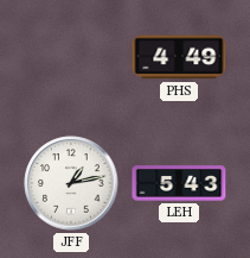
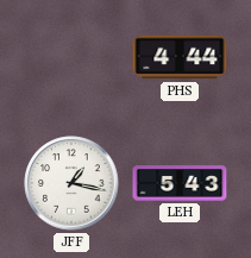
PHS: 4:49 -> 4:44
JFF: 1:13 -> 1:17
